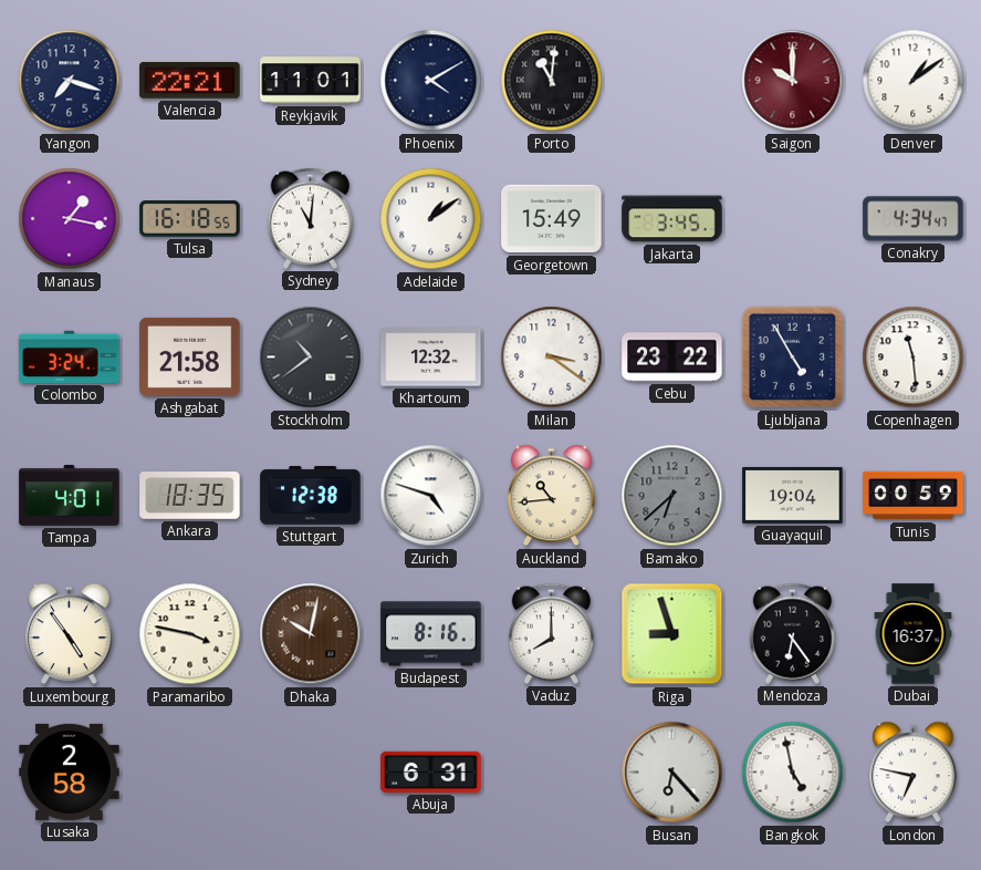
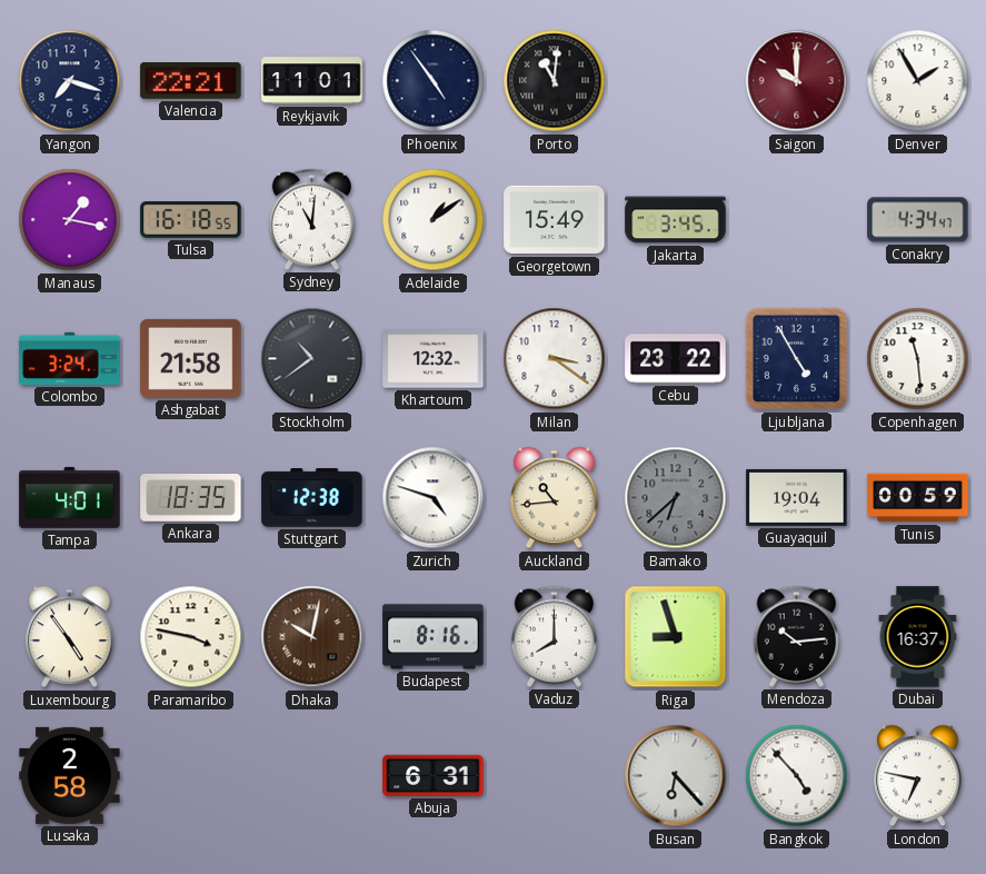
Phoenix: 4:10 -> 4:54
Denver: 1:09 -> 1:55
Mendoza: 6:24 -> 10:14
Bangkok: 4:58 -> 4:53
